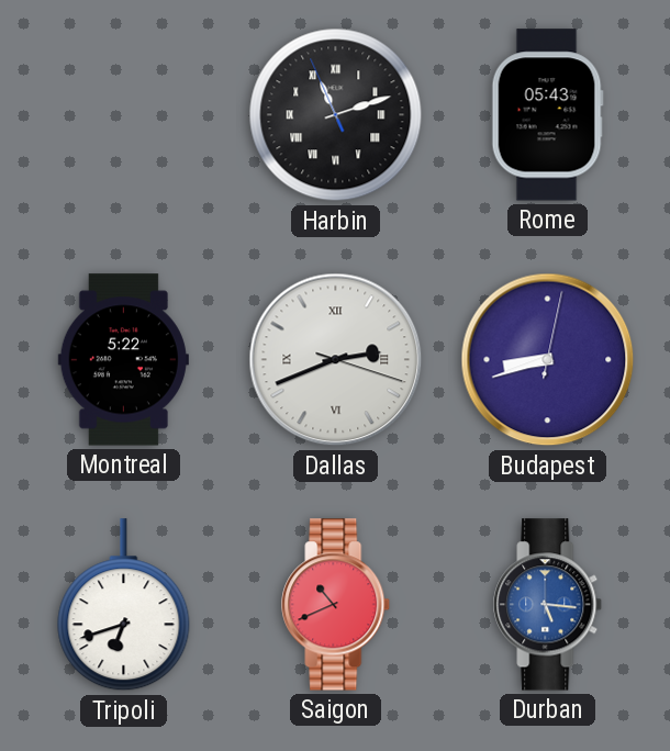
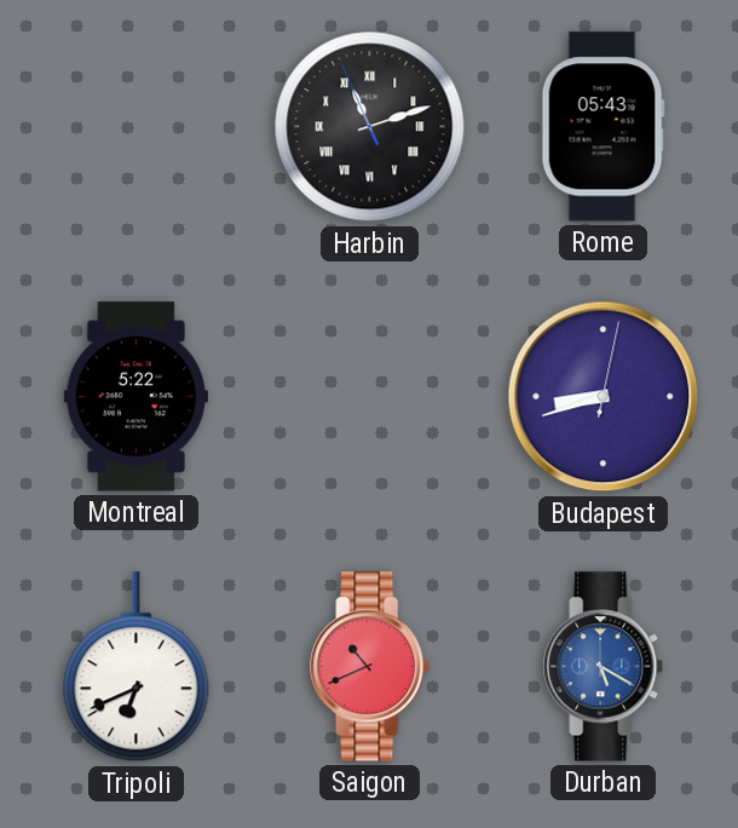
Dallas: 2:41 -> none
Tripoli: 6:42 -> 6:41
Durban: 5:16 -> 5:20
